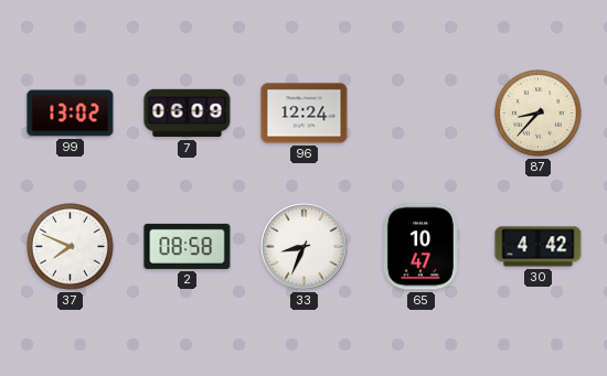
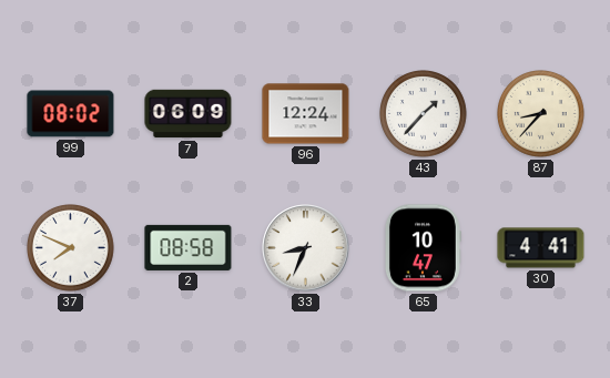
99: 13:02 -> 08:02
43: none -> 1:37
30: 4:42 -> 4:41
